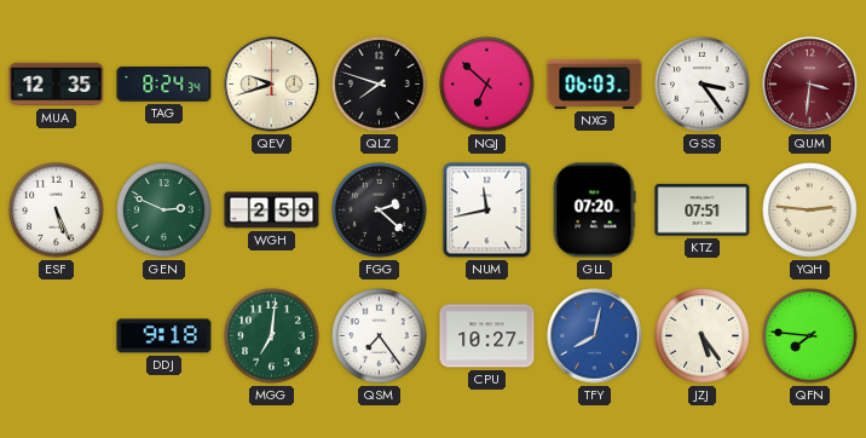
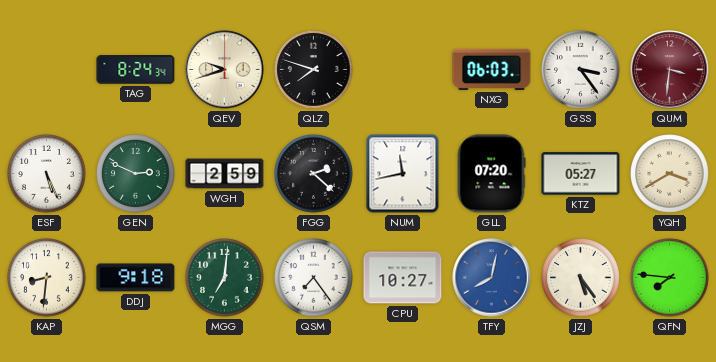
MUA: 12:35 -> none
NQJ: 6:52 -> none
KTZ: 07:51 -> 05:27
YQH: 2:46 -> 3:40
KAP: none -> 8:31
